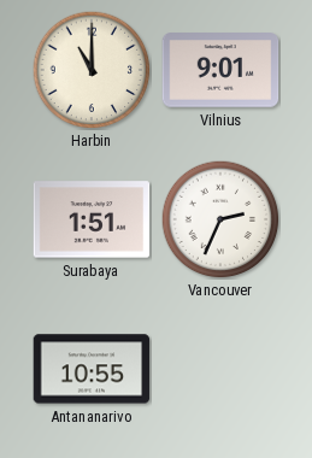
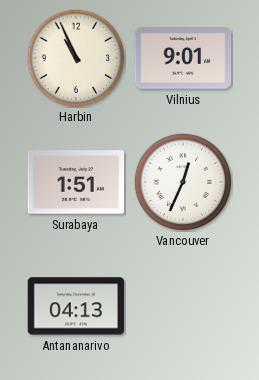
Harbin: 11:00 -> 10:56
Vancouver: 2:34 -> 12:34
Antananarivo: 10:55 -> 04:13
